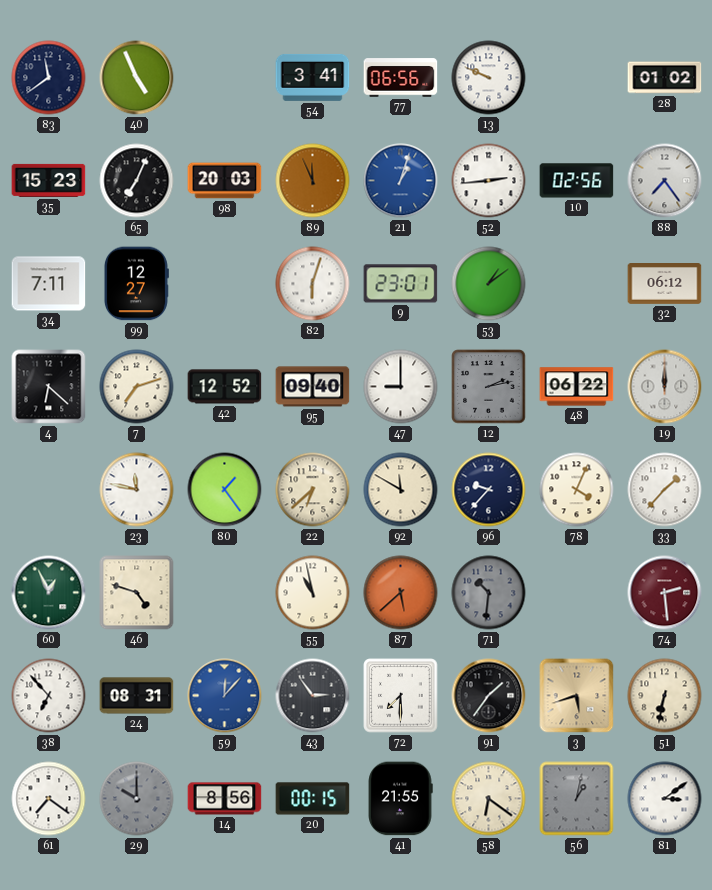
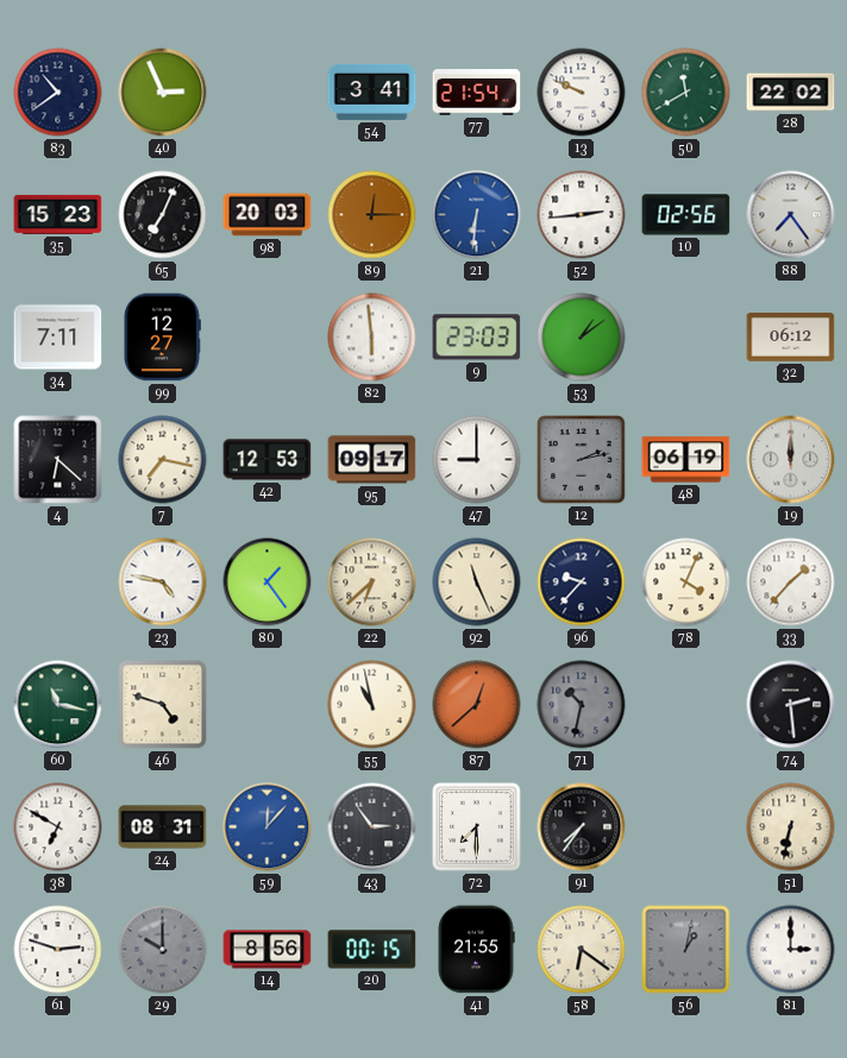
83: 11:39 -> 10:39
40: 4:56 -> 2:56
77: 06:56 -> 21:54
50: none -> 11:40
28: 01:02 -> 22:02
89: 11:56 -> 12:15
21: 1:03 -> 6:31
82: 6:03 -> 5:59
9: 23:01 -> 23:03
7: 7:12 -> 7:17
42: 12:52 -> 12:53
95: 09:40 -> 09:17
48: 06:22 -> 06:19
23: 11:47 -> 4:47
92: 11:50 -> 11:26
60: 12:56 -> 11:17
87: 5:38 -> 12:38
71: 10:31 -> 10:32
74 dial: burgundy -> black
38: 6:53 -> 6:50
91: 1:36 -> 7:36
3: 5:42 -> none
61: 7:21 -> 2:48
81: 3:09 -> 3:00
